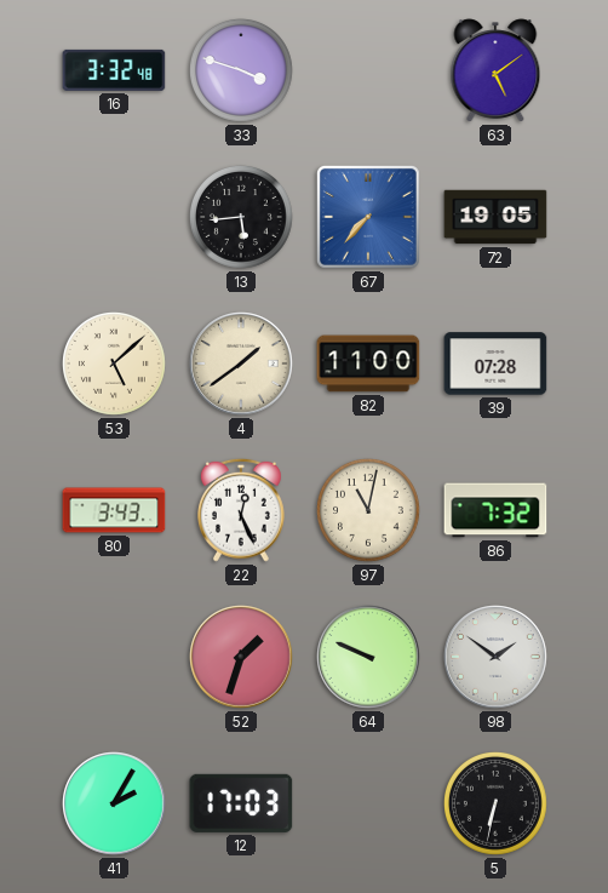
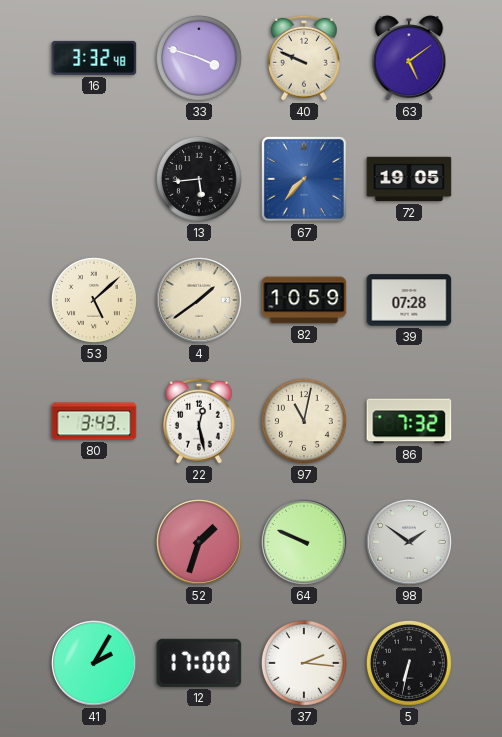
40: none -> 9:49
82: 11:00 -> 10:59
22: 12:26 -> 12:28
12: 17:03 -> 17:00
37: none -> 2:16
